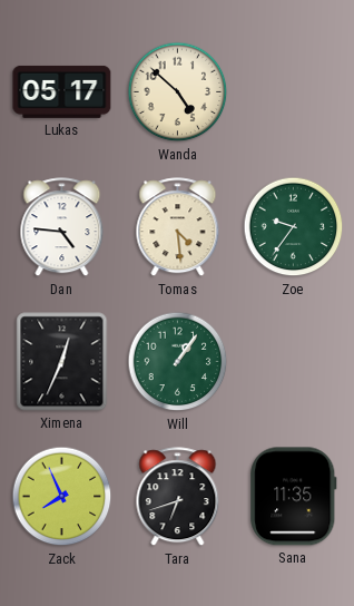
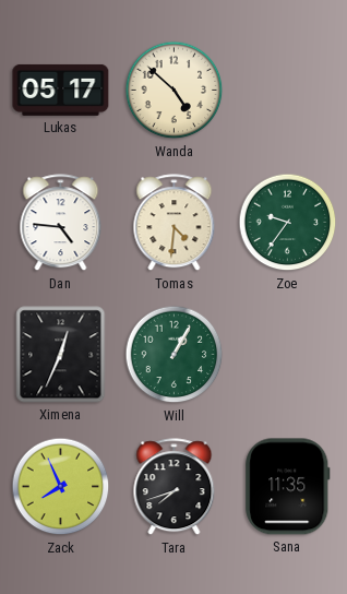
Tomas: 4:29 -> 4:31
Will: 1:06 -> 1:05
Tara: 6:42 -> 7:42
